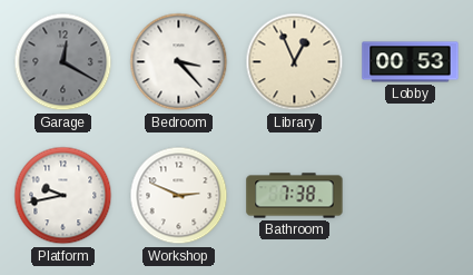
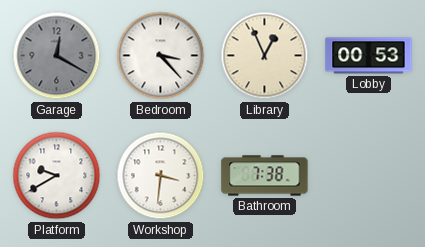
Platform: 9:43 -> 9:40
Workshop: 2:49 -> 3:31
